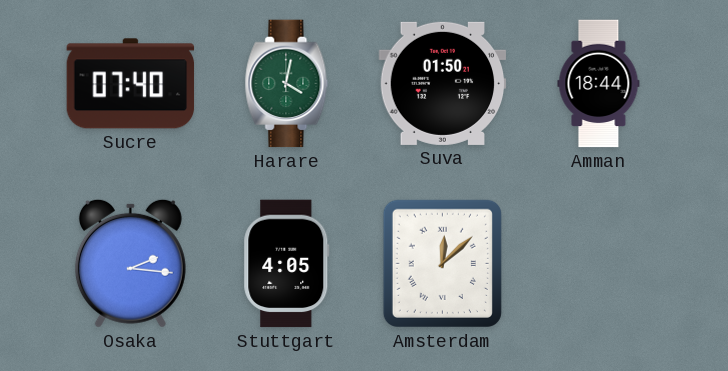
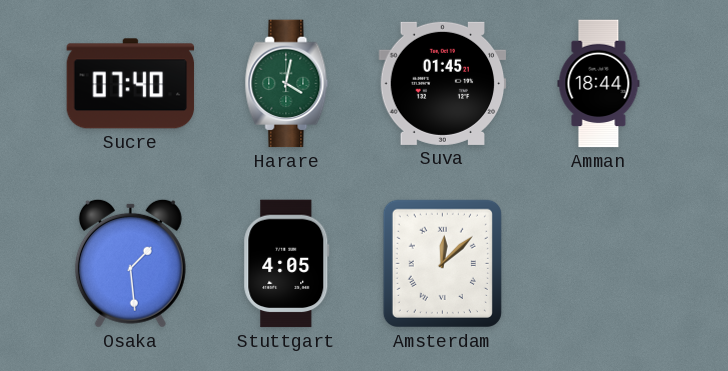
Suva: 01:50 -> 01:45
Osaka: 2:16 -> 1:29
